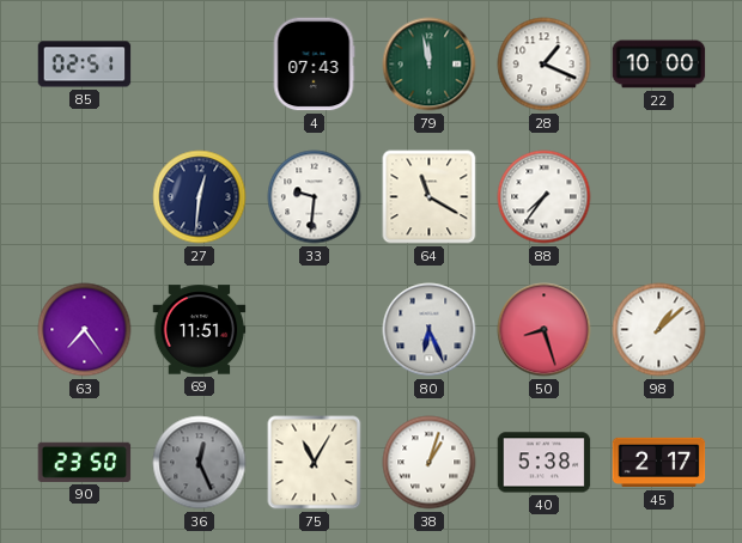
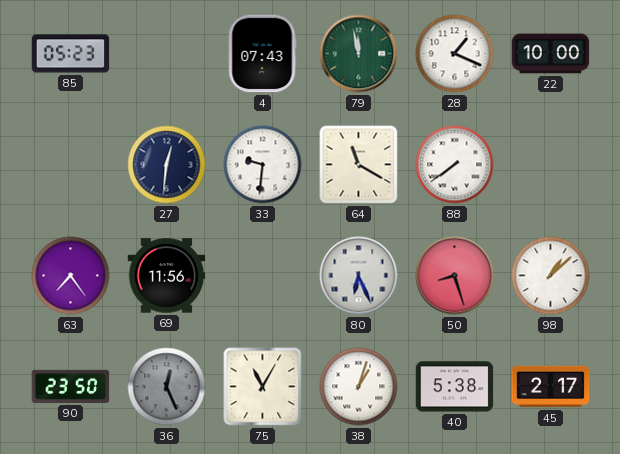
85: 02:51 -> 05:23
88: 7:36 -> 7:39
69: 11:51 -> 11:56
